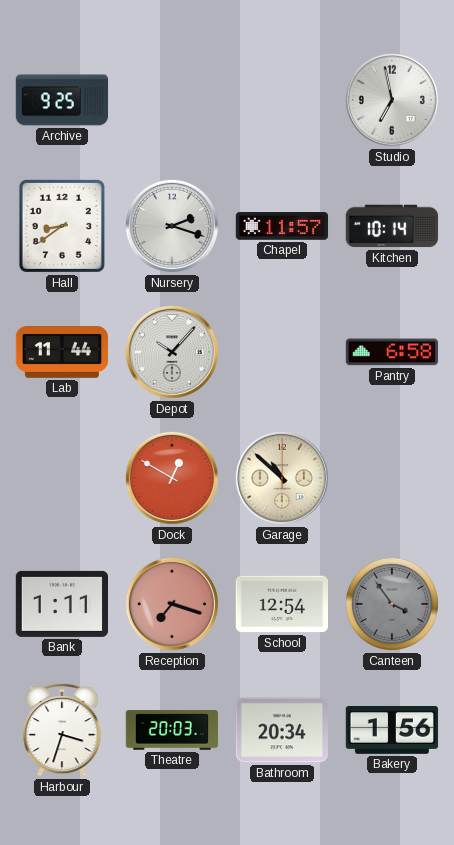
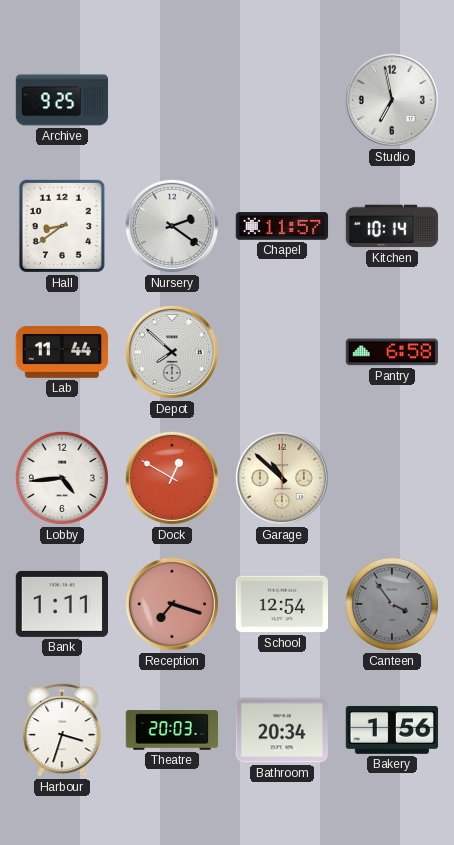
Nursery: 2:18 -> 2:21
Depot: 10:07 -> 7:52
Lobby: none -> 4:44
